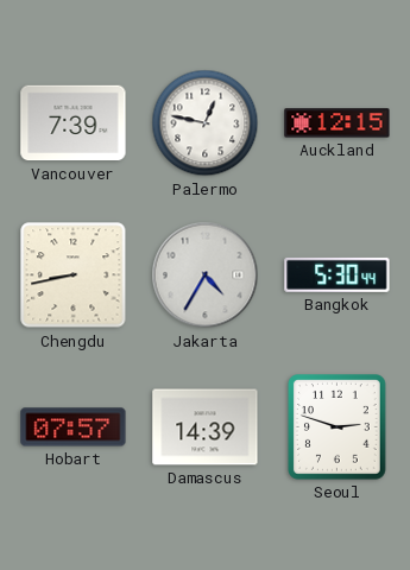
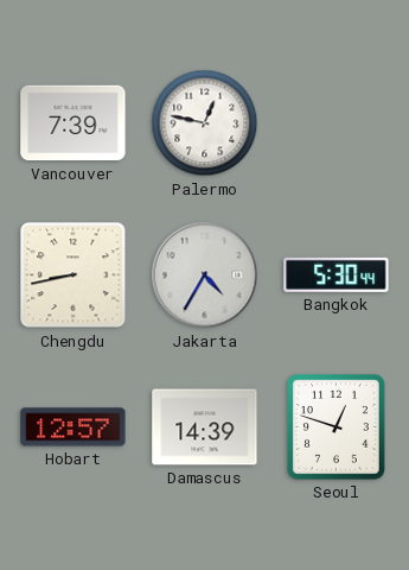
Auckland: 12:15 -> none
Hobart: 07:57 -> 12:57
Seoul: 2:48 -> 12:48
